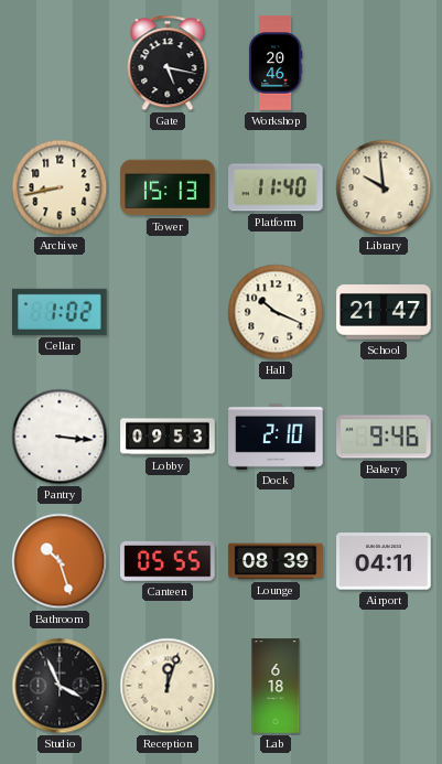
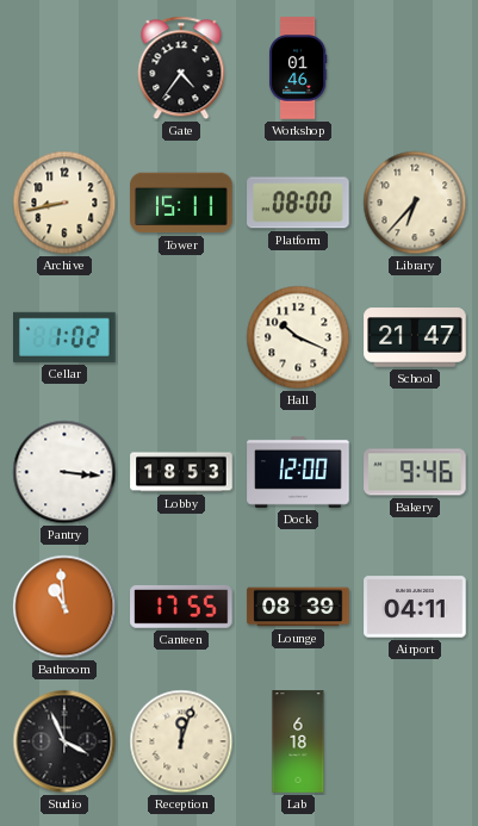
Gate: 5:17 -> 4:36
Workshop: 20:46 -> 01:46
Tower: 15:13 -> 15:11
Platform: 11:40 -> 08:00
Library: 9:59 -> 6:37
Lobby: 09:53 -> 18:53
Dock: 2:10 -> 12:00
Bathroom: 10:27 -> 10:59
Canteen: 05:55 -> 17:55
